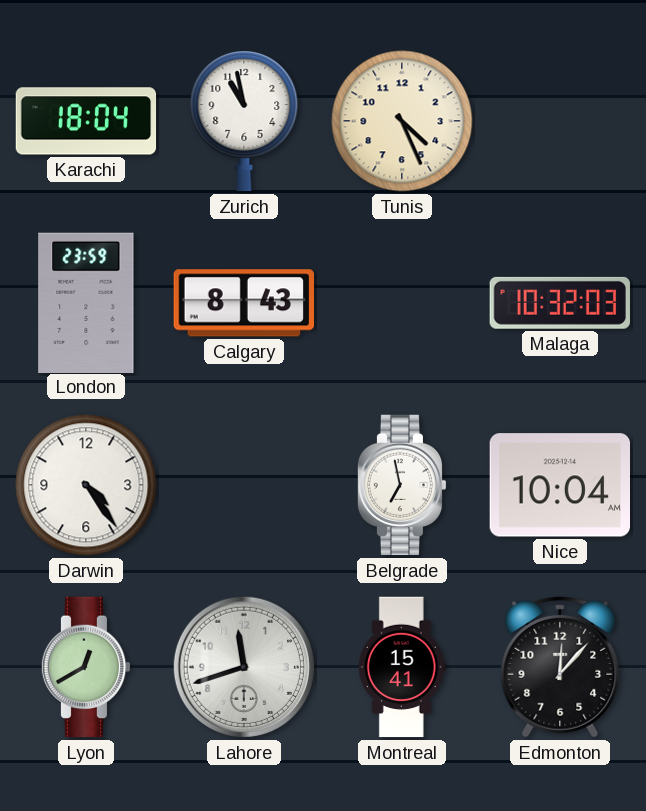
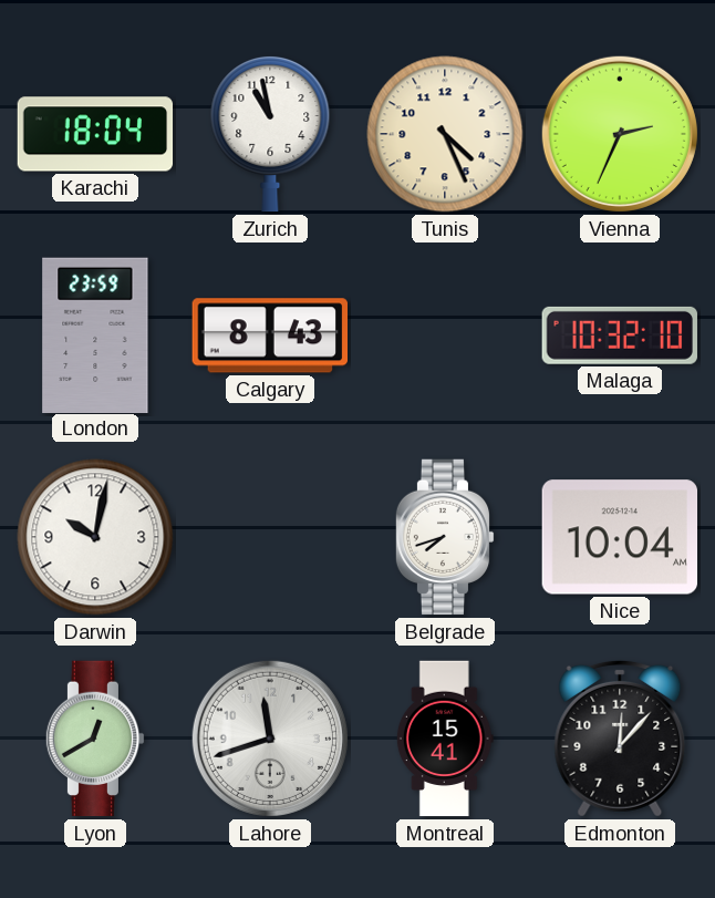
Vienna: none -> 2:34
Malaga: 10:32:03 -> 10:32:10
Darwin: 4:24 -> 10:02
Belgrade: 6:58 -> 7:42
